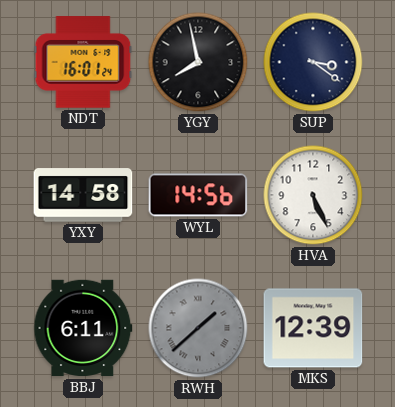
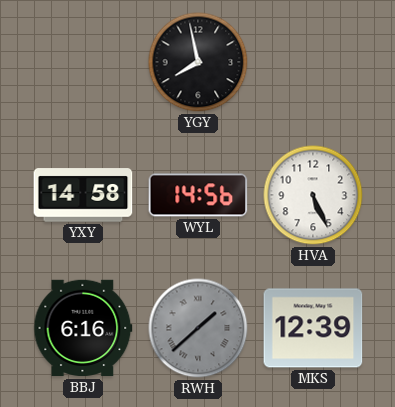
NDT: 16:01 -> none
SUP: 3:21 -> none
BBJ: 6:11 -> 6:16
